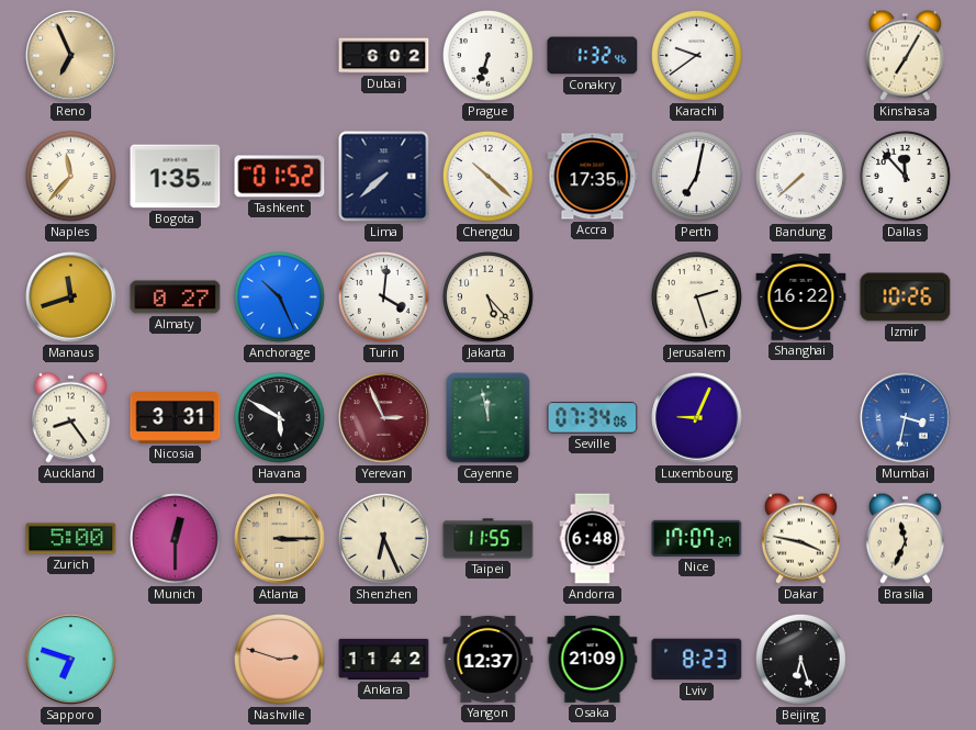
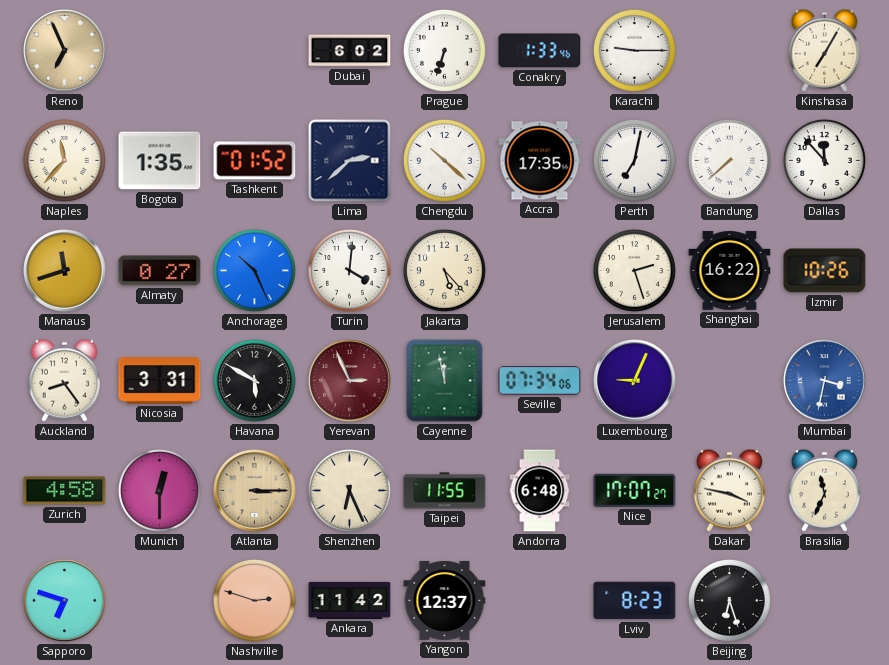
Conakry: 1:32 -> 1:33
Karachi: 9:39 -> 9:15
Lima: 7:38 -> 2:38
Zurich: 5:00 -> 4:58
Osaka: 21:09 -> none
